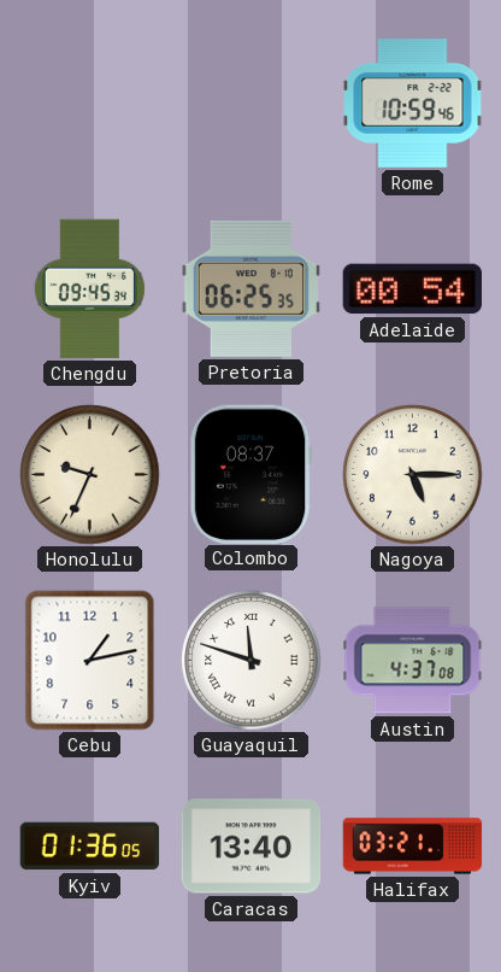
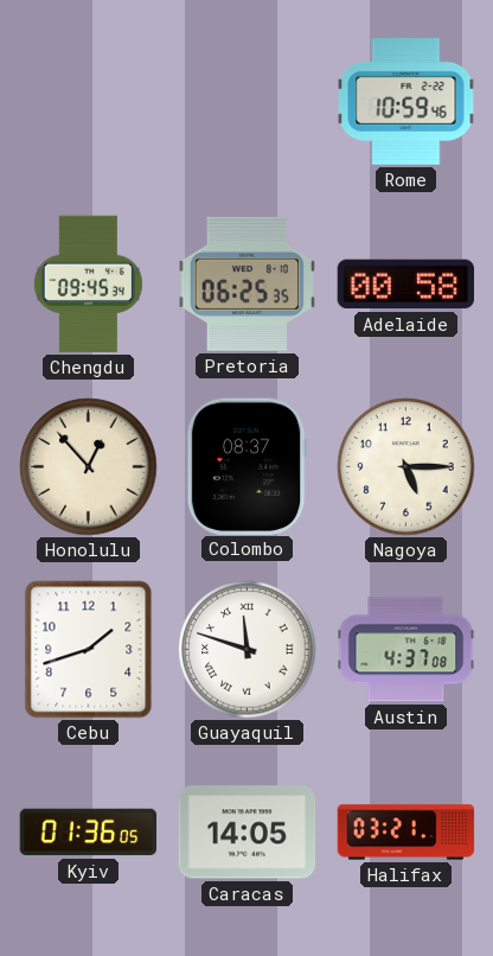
Adelaide: 00:54 -> 00:58
Honolulu: 9:34 -> 12:53
Cebu: 1:13 -> 1:42
Caracas: 13:40 -> 14:05
